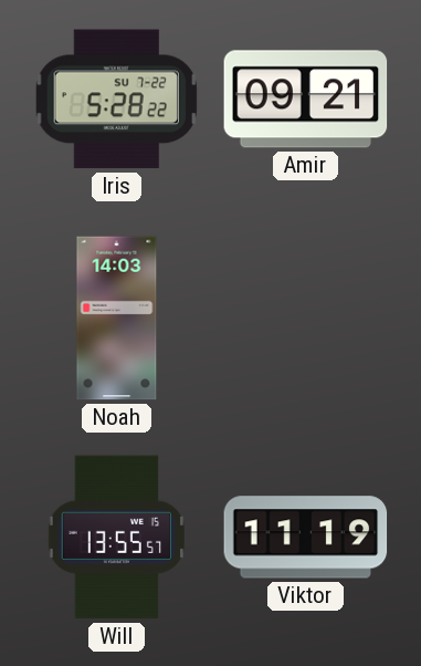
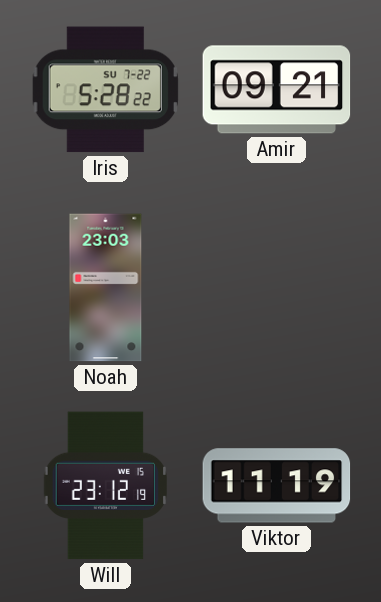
Noah: 14:03 -> 23:03
Will: 13:55 -> 23:12
